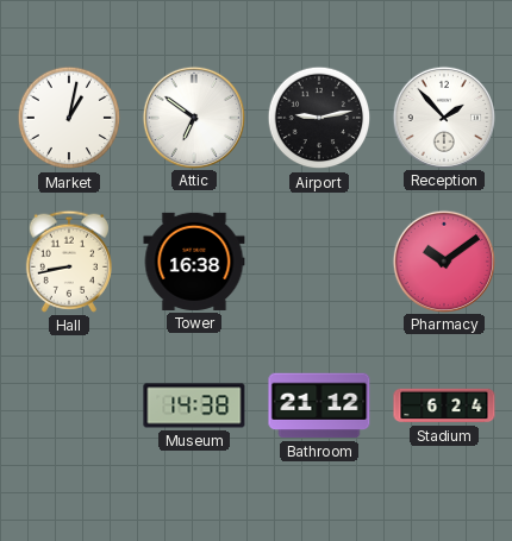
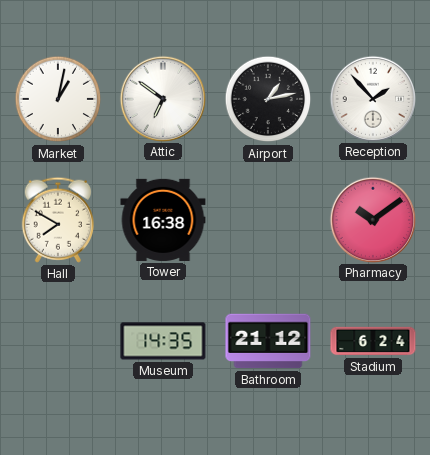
Airport: 9:13 -> 1:13
Hall: 8:43 -> 7:50
Museum: 14:38 -> 14:35
